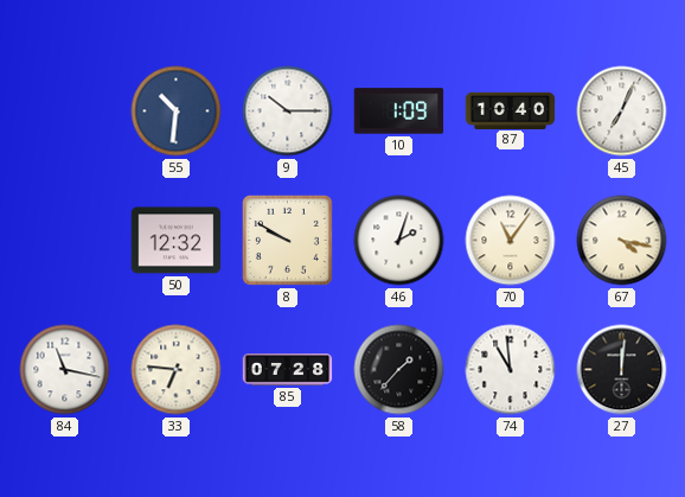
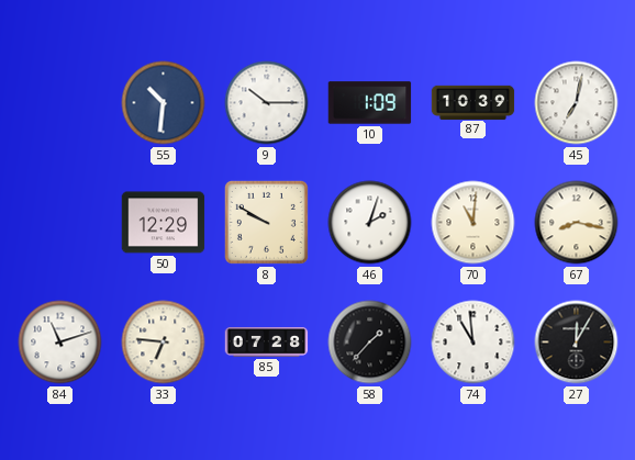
87: 10:40 -> 10:39
45: 7:04 -> 7:02
50: 12:32 -> 12:29
70: 11:06 -> 11:01
67: 4:17 -> 8:17
84: 11:17 -> 11:12
27: 12:01 -> 12:05
